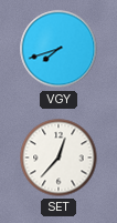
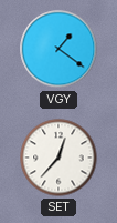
VGY: 7:42 -> 1:21
